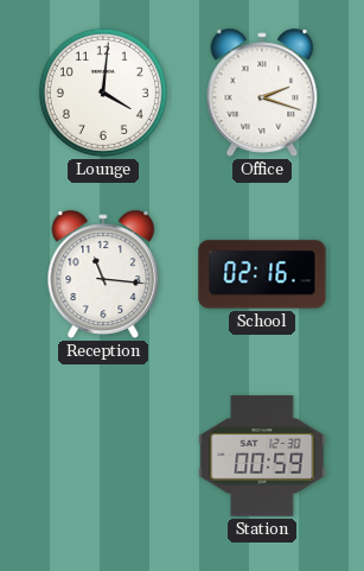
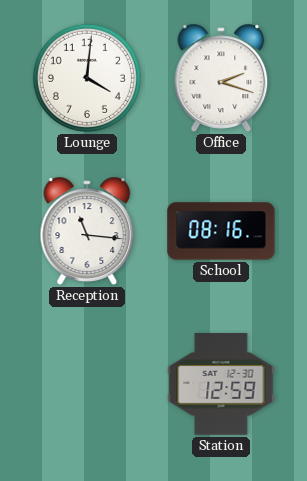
School: 02:16 -> 08:16
Station: 00:59 -> 12:59
